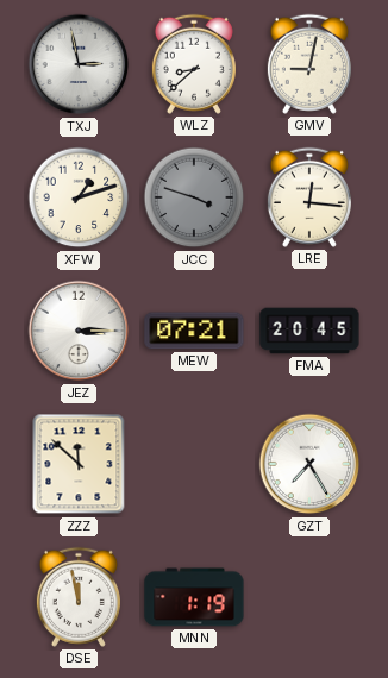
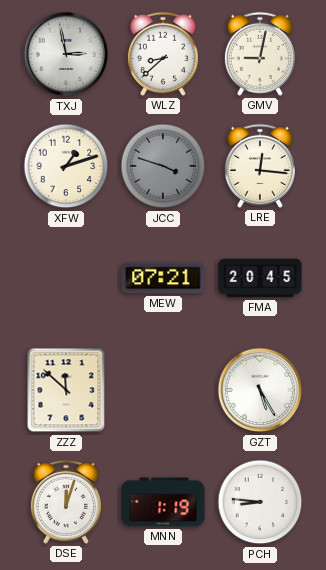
JEZ: 3:15 -> none
GZT: 7:25 -> 5:25
DSE: 11:58 -> 12:03
PCH: none -> 8:46
